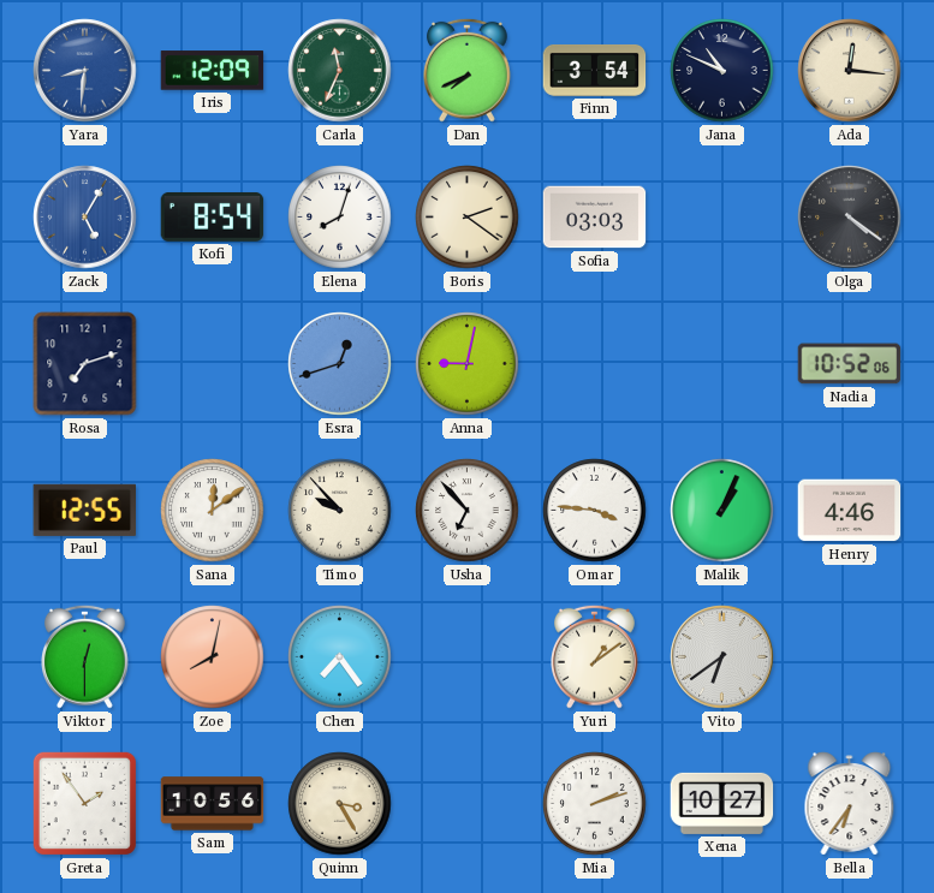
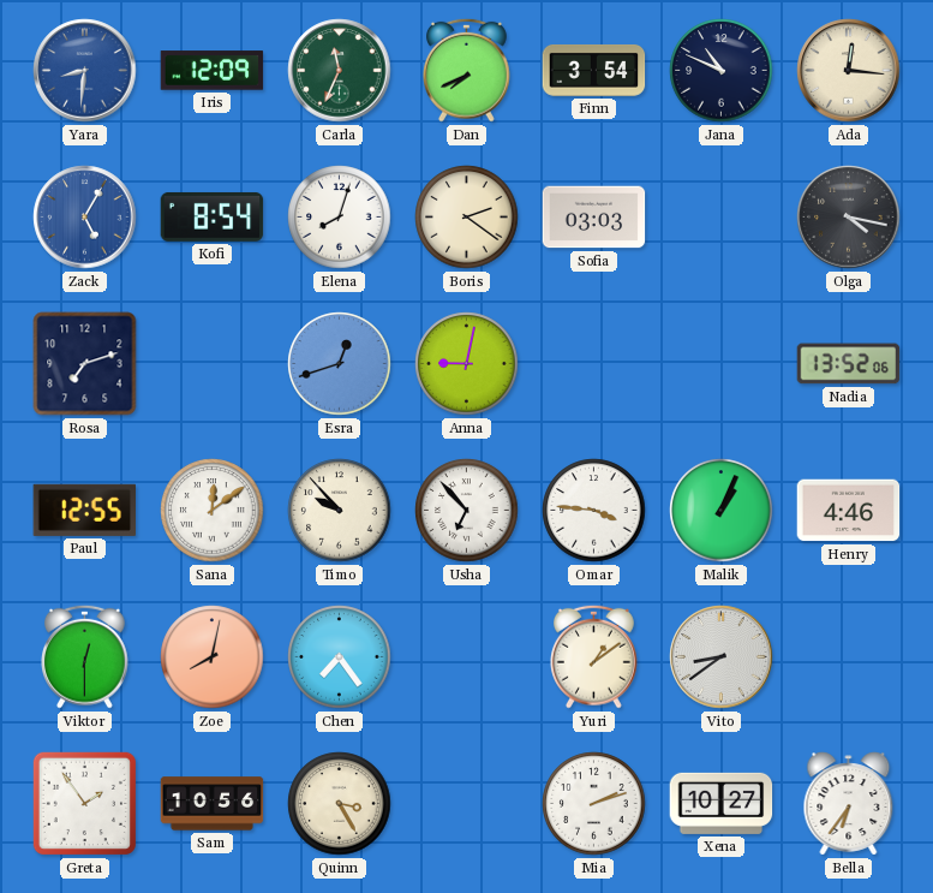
Olga: 4:21 -> 4:17
Nadia: 10:52 -> 13:52
Vito: 6:39 -> 8:39
